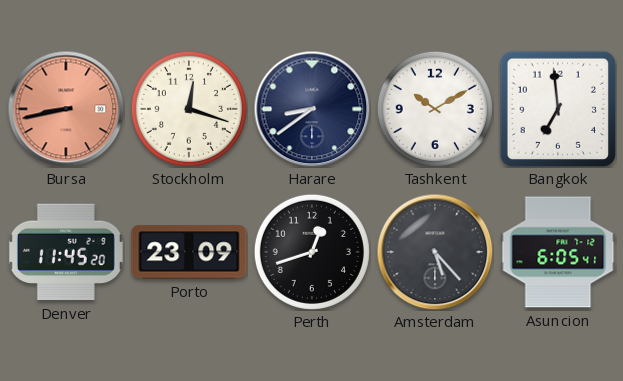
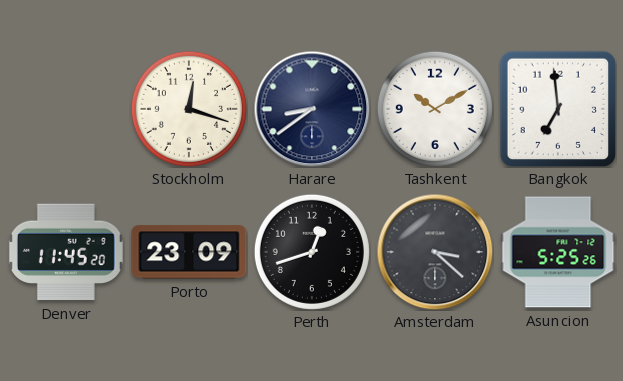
Bursa: 8:43 -> none
Amsterdam: 5:23 -> 3:22
Asuncion: 6:05 -> 5:25
